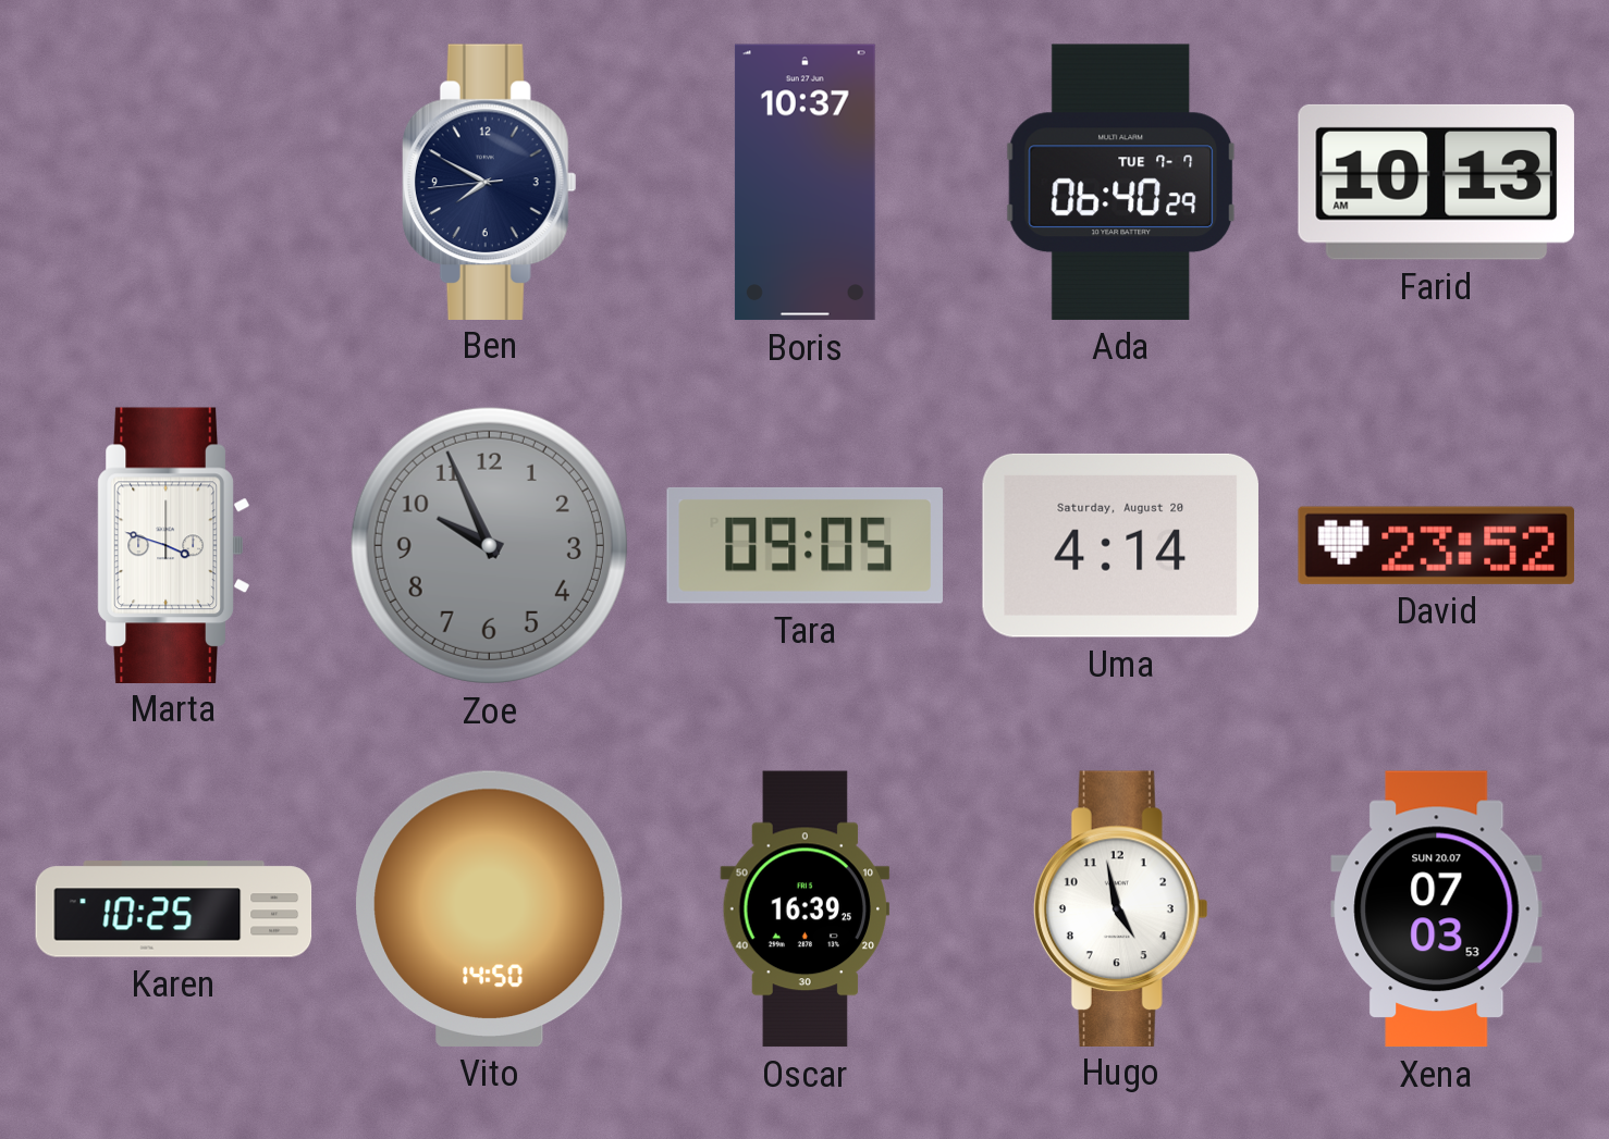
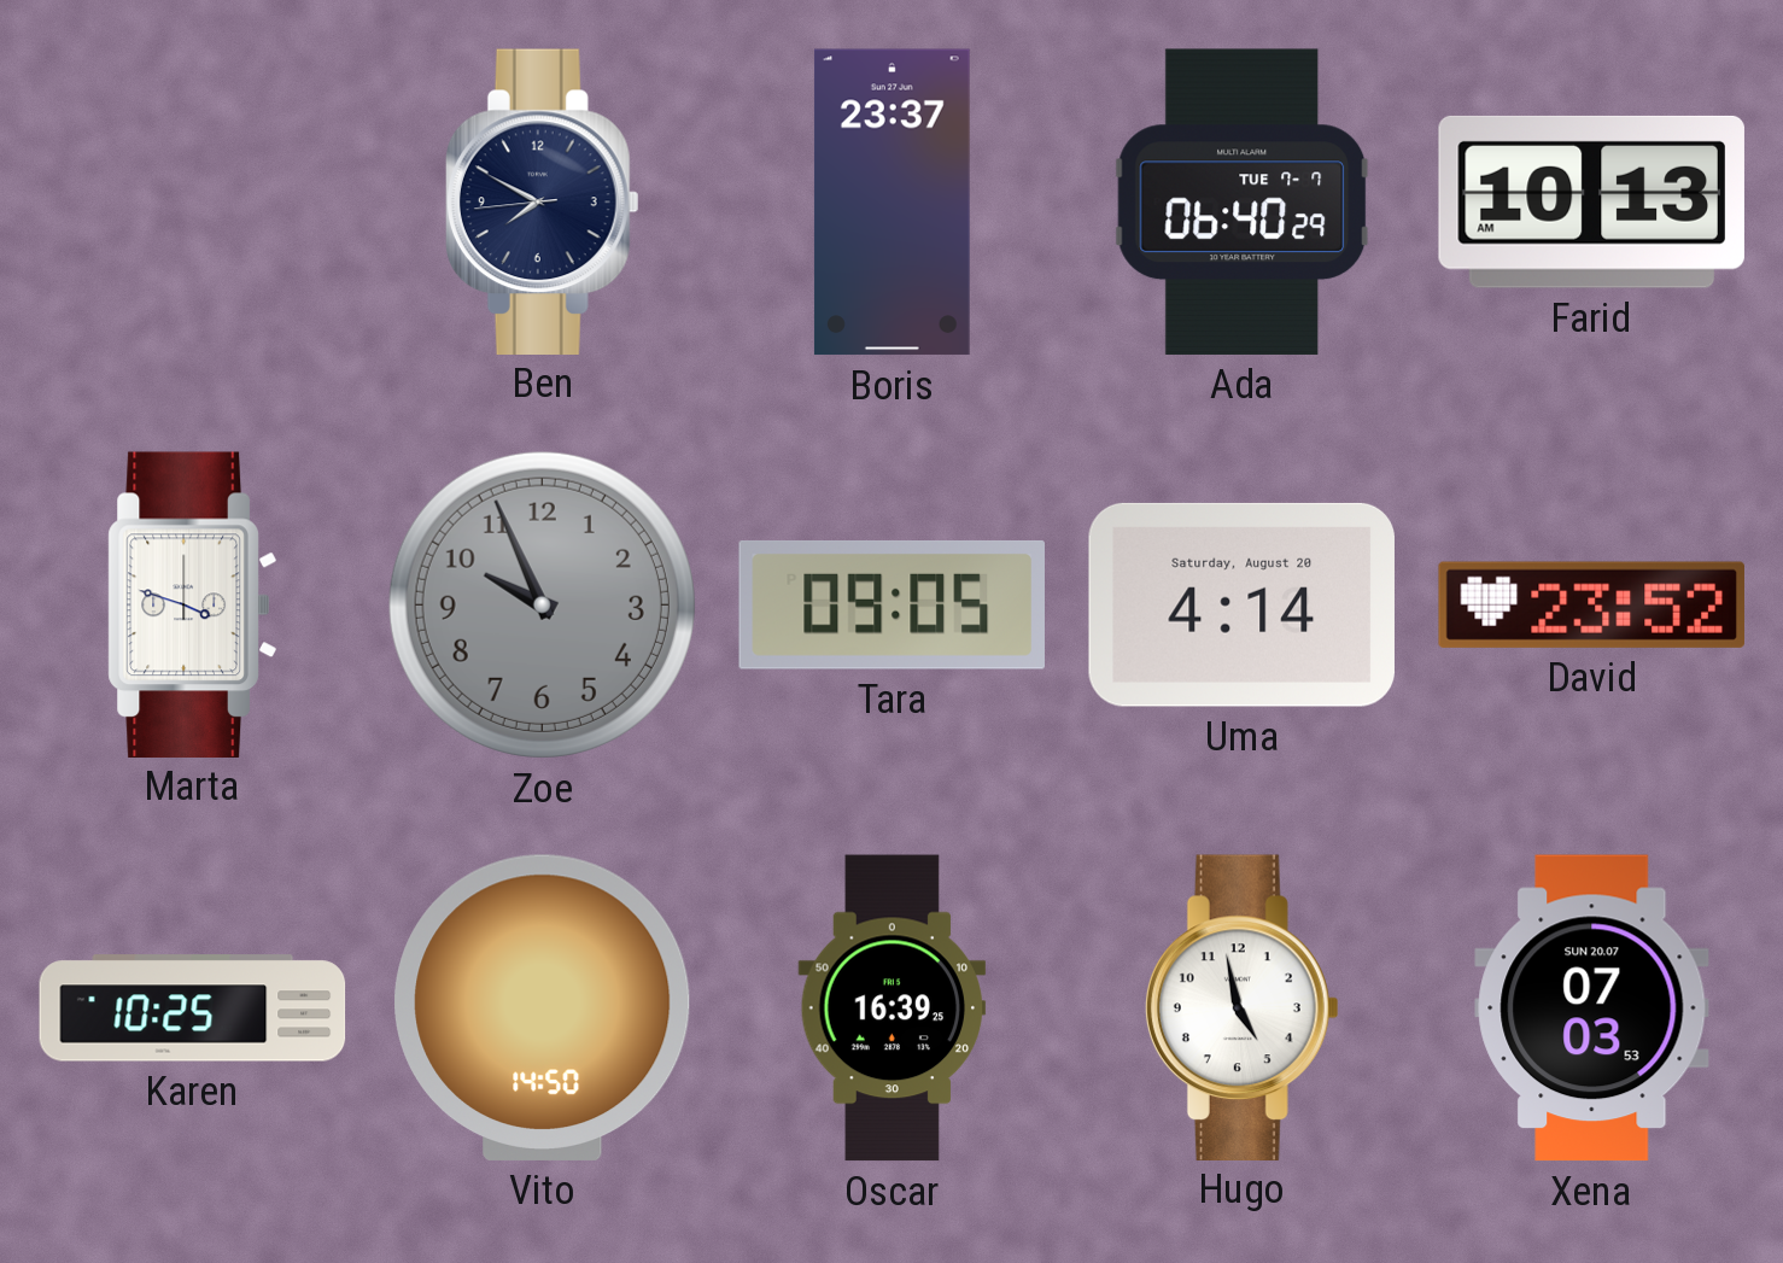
Boris: 10:37 -> 23:37
